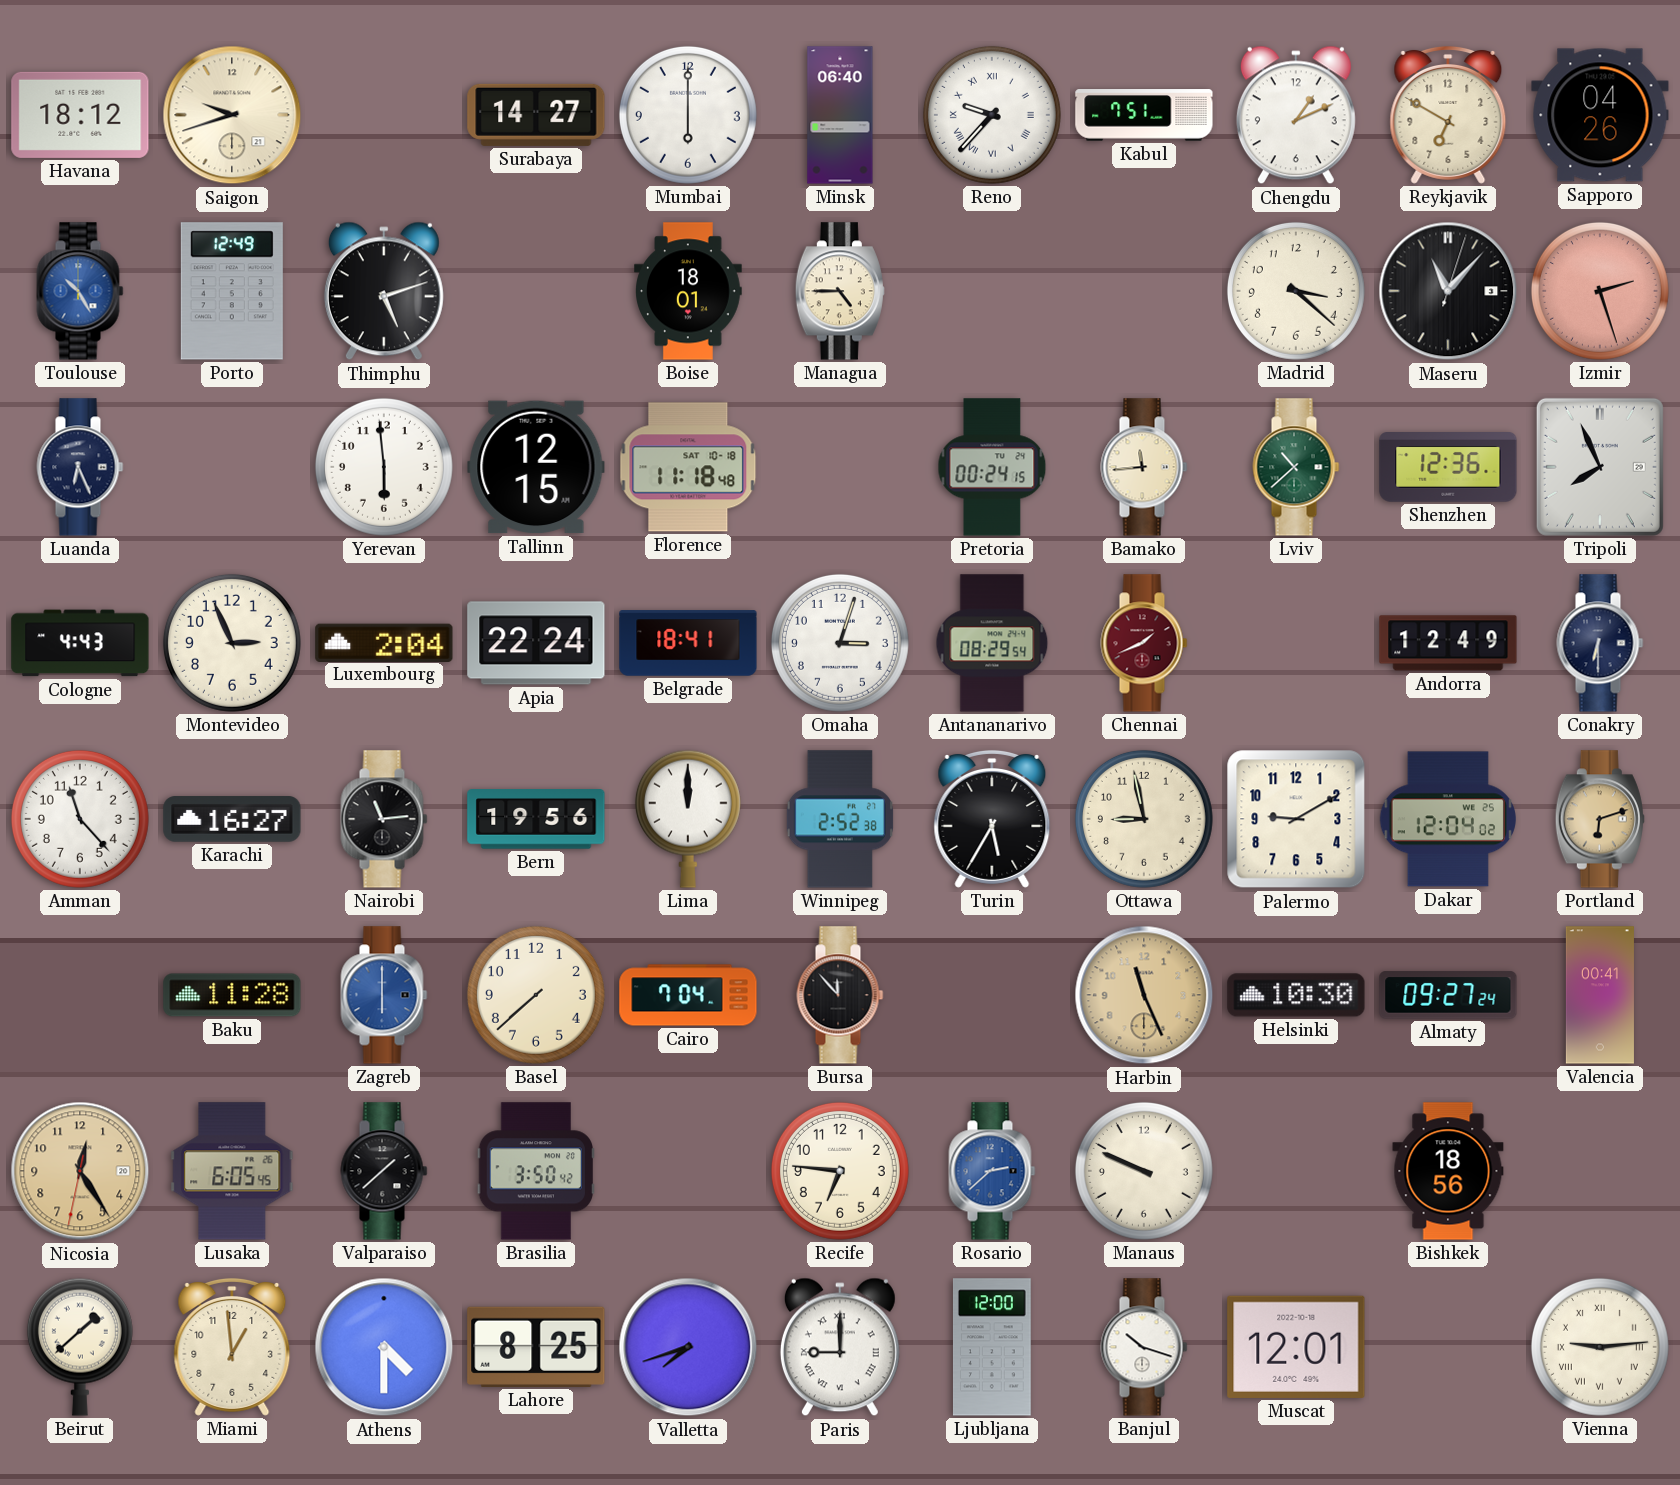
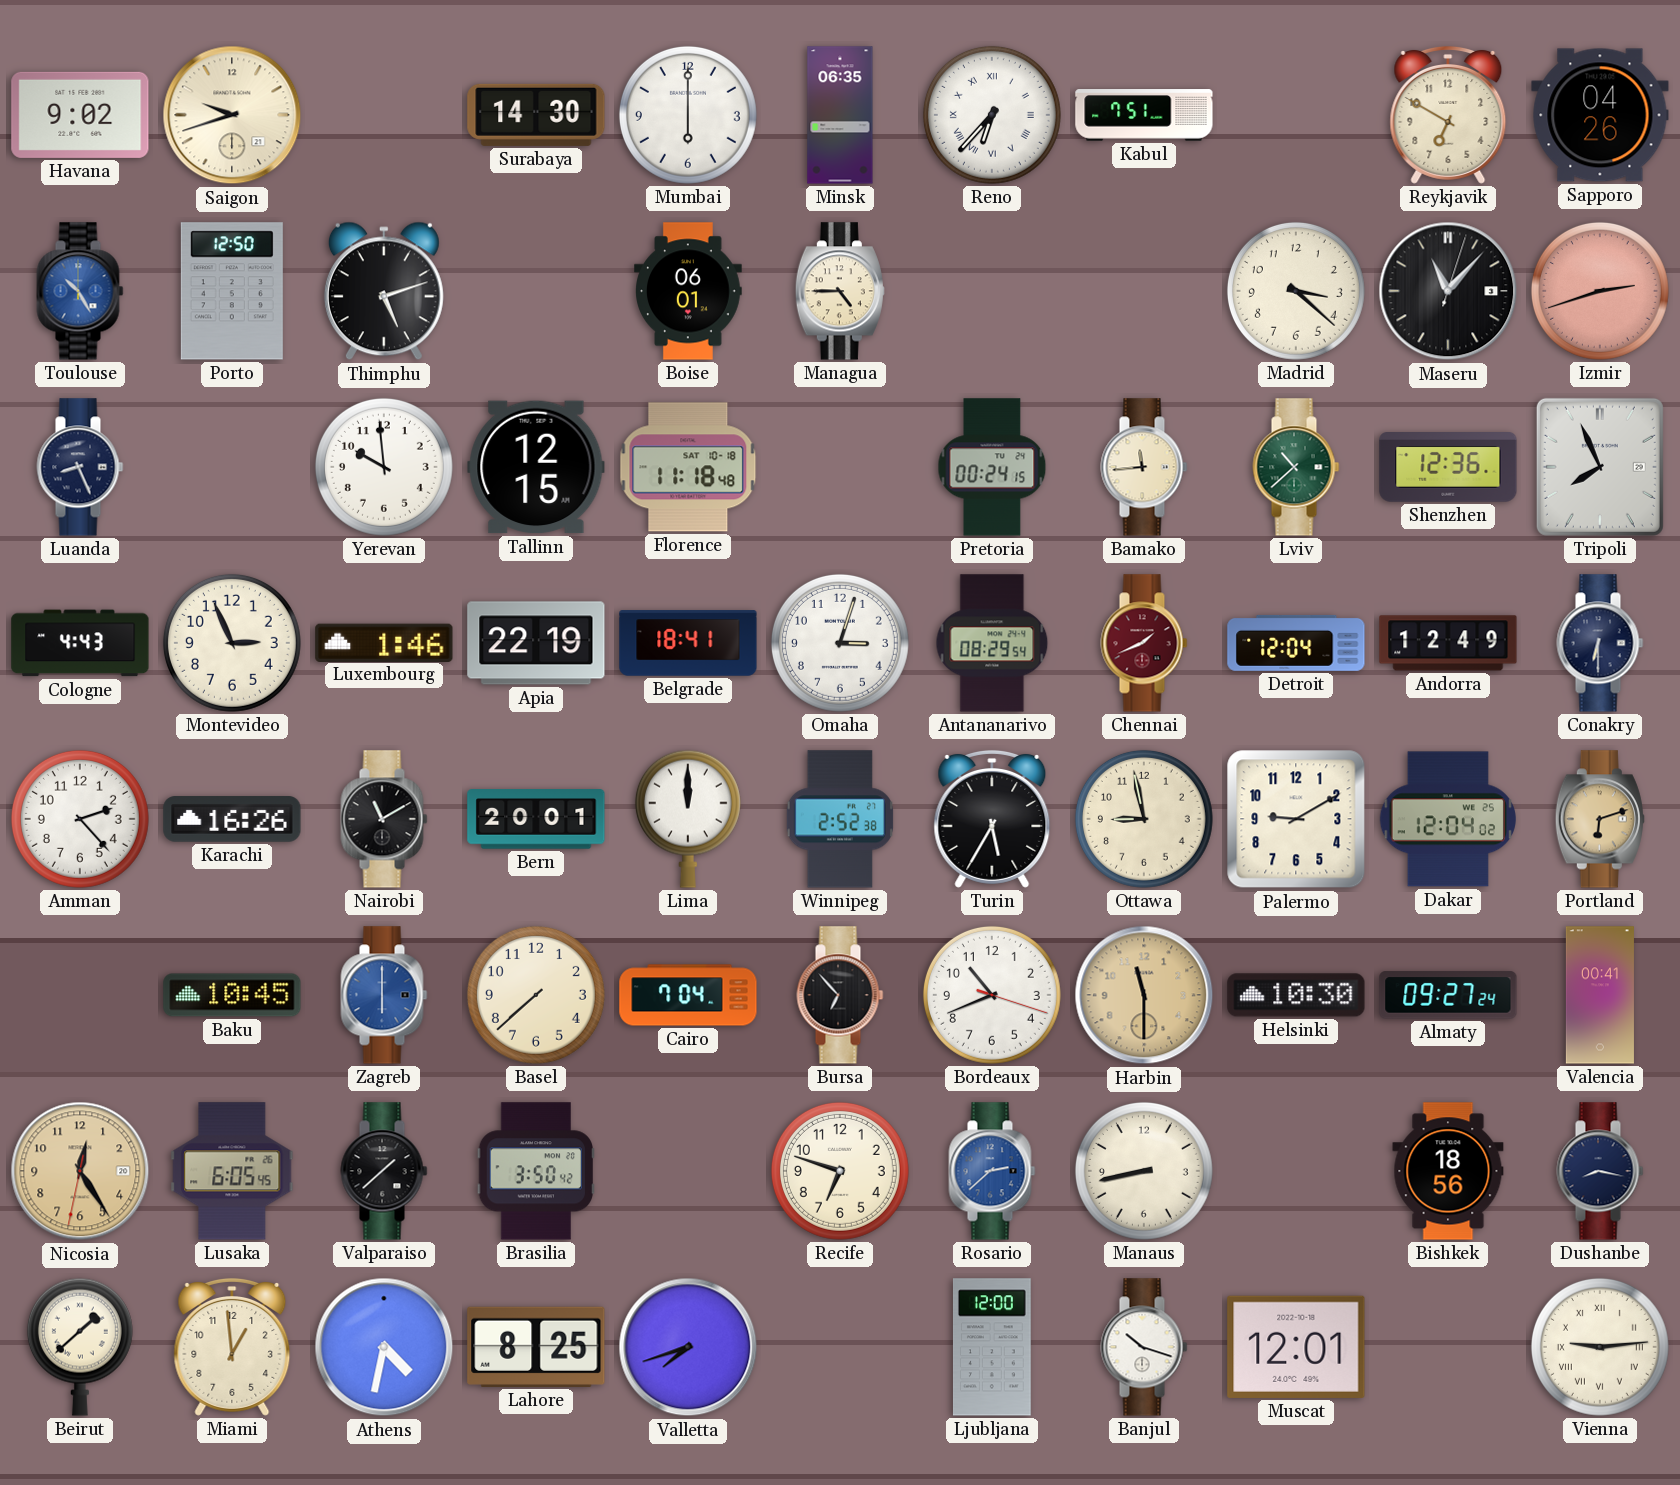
Havana: 18:12 -> 9:02
Surabaya: 14:27 -> 14:30
Minsk: 06:40 -> 06:35
Reno: 9:37 -> 6:37
Chengdu: 1:11 -> none
Porto: 12:49 -> 12:50
Boise: 18:01 -> 06:01
Izmir: 2:27 -> 2:42
Luanda: 6:26 -> 8:26
Yerevan: 5:59 -> 9:59
Luxembourg: 2:04 -> 1:46
Apia: 22:24 -> 22:19
Detroit: none -> 12:04
Amman: 11:23 -> 2:23
Karachi: 16:27 -> 16:26
Nairobi: 11:14 -> 11:10
Bern: 19:56 -> 20:01
Baku: 11:28 -> 10:45
Bursa: 11:53 -> 6:53
Bordeaux: none -> 10:41
Harbin: 11:26 -> 11:30
Recife: 6:46 -> 6:48
Manaus: 9:49 -> 8:43
Dushanbe: none -> 8:17
Athens: 4:30 -> 4:32
Paris: 9:00 -> none
